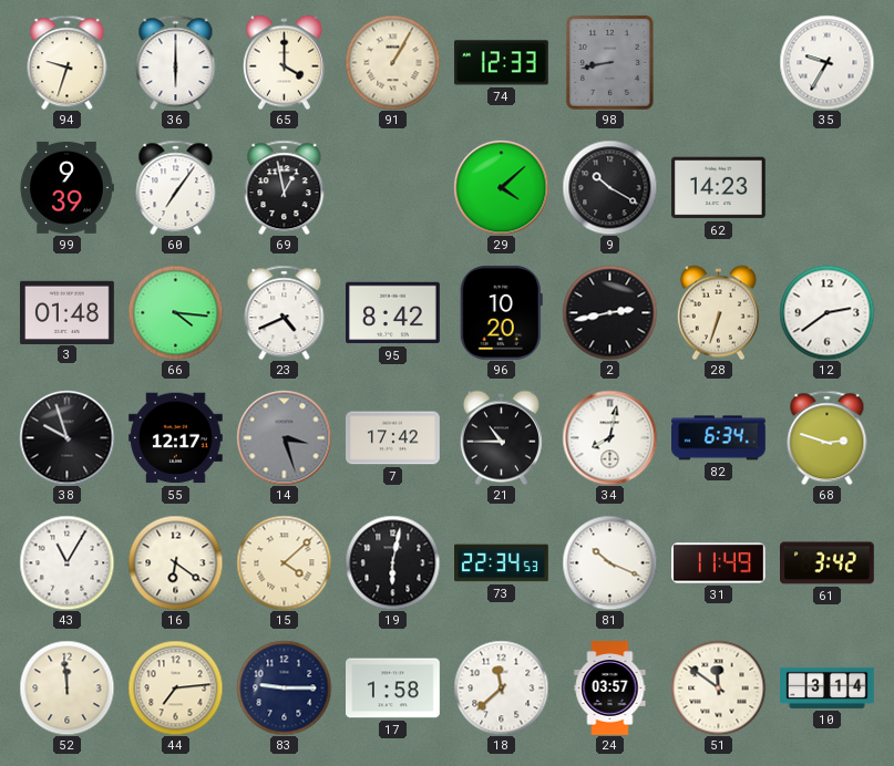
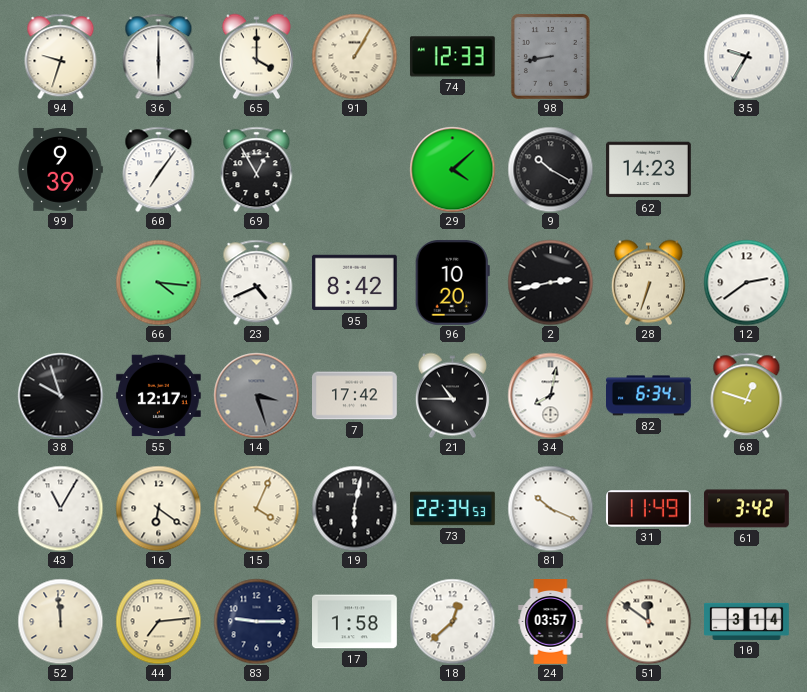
69: 12:58 -> 12:55
3: 01:48 -> none
68: 2:48 -> 12:48
15: 4:08 -> 4:04
18: 11:38 -> 12:38
